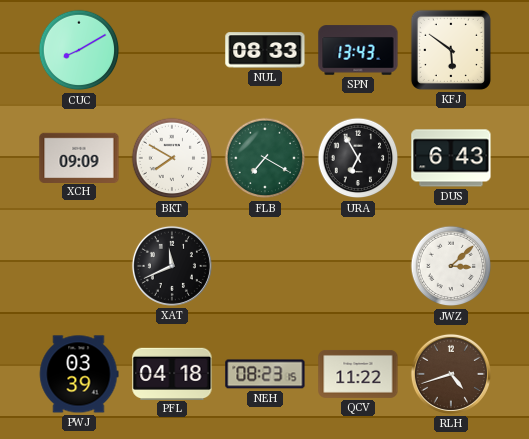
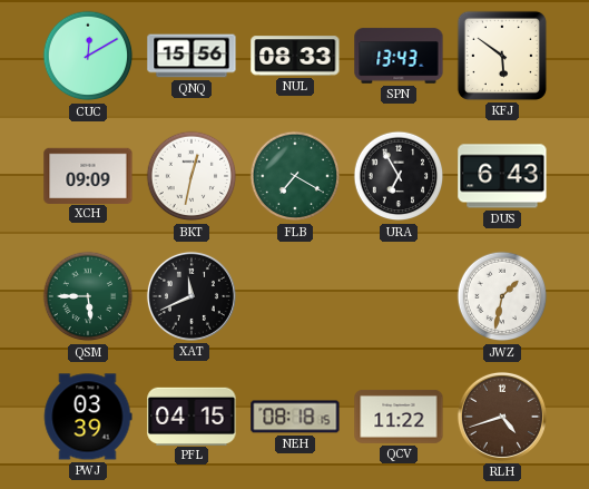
CUC: 8:10 -> 12:10
QNQ: none -> 15:56
BKT: 7:50 -> 12:32
QSM: none -> 5:45
JWZ: 3:08 -> 1:32
PFL: 04:18 -> 04:15
NEH: 08:23 -> 08:18
